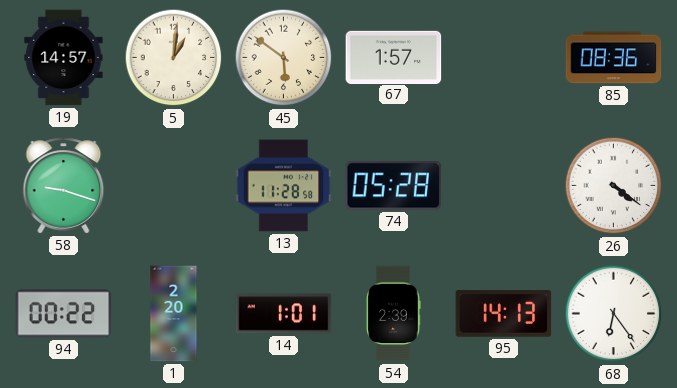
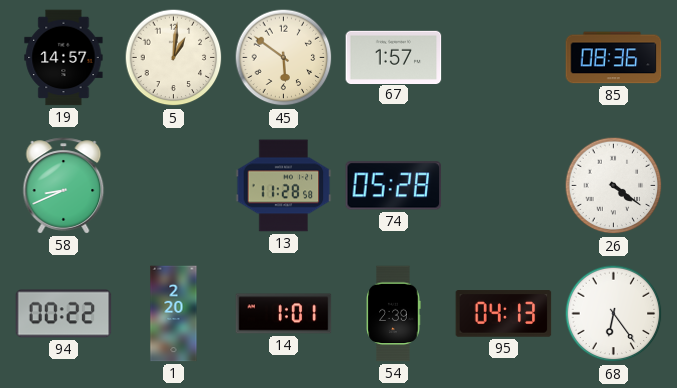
58: 9:18 -> 8:41
95: 14:13 -> 04:13
